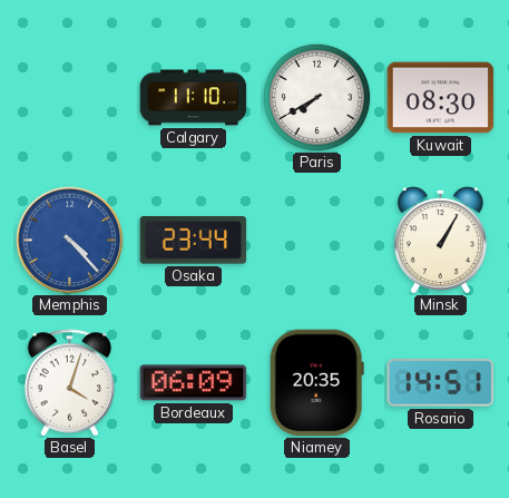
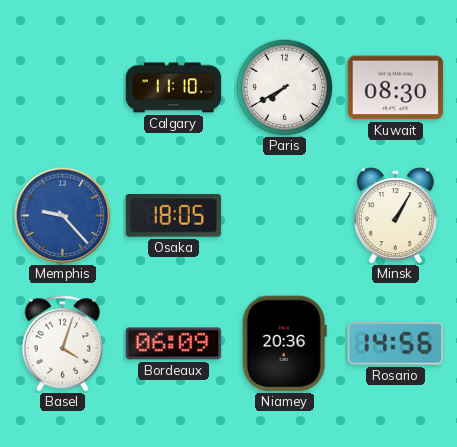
Memphis: 4:23 -> 9:23
Osaka: 23:44 -> 18:05
Niamey: 20:35 -> 20:36
Rosario: 14:51 -> 14:56
